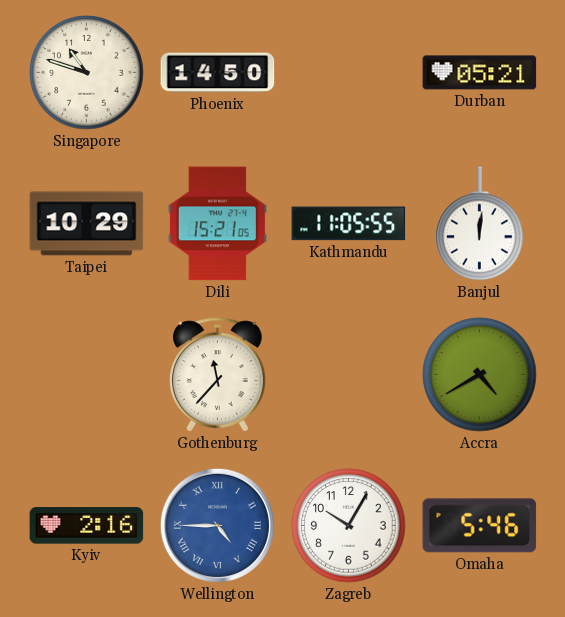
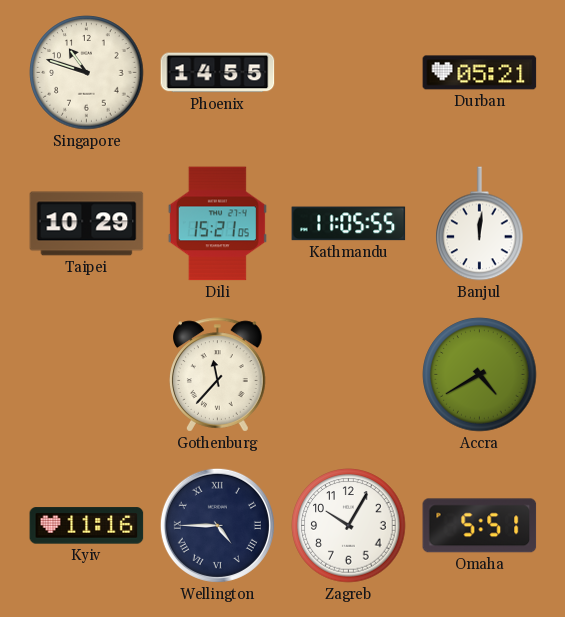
Phoenix: 14:50 -> 14:55
Kyiv: 2:16 -> 11:16
Wellington dial: blue -> navy
Omaha: 5:46 -> 5:51
